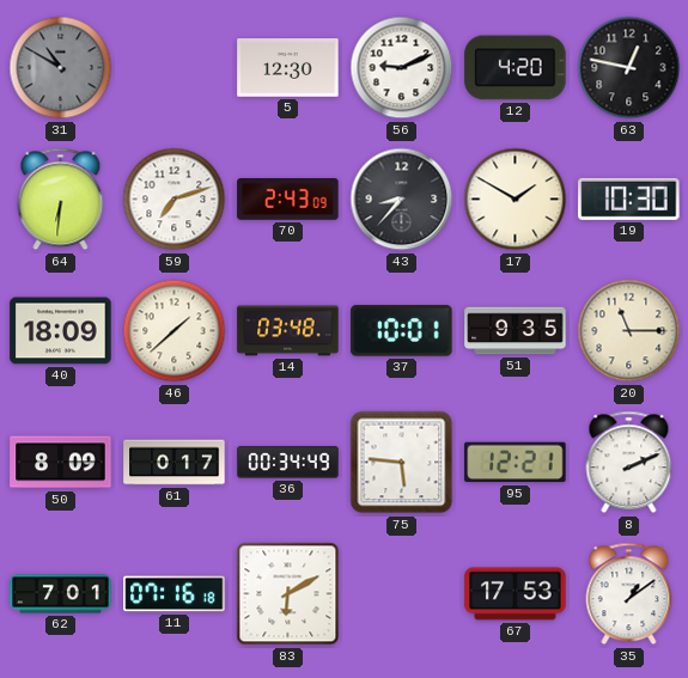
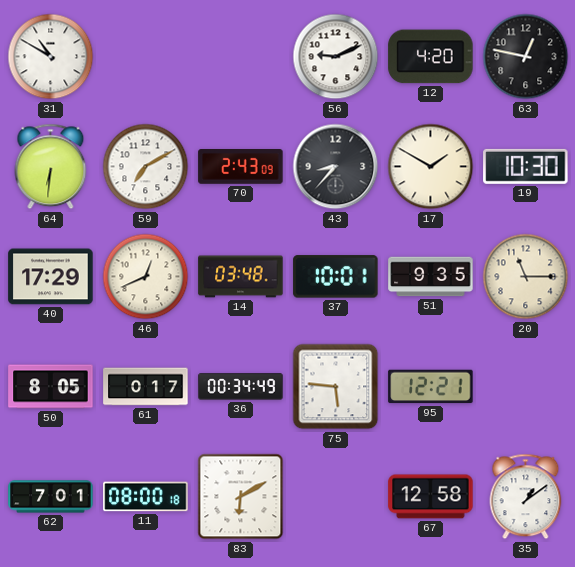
31 dial: grey -> white
5: 12:30 -> none
59: 7:12 -> 7:10
40: 18:09 -> 17:29
46: 1:38 -> 12:41
50: 8:09 -> 8:05
8: 2:11 -> none
11: 07:16 -> 08:00
67: 17:53 -> 12:58
